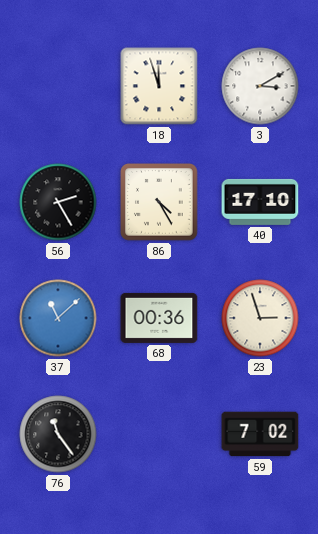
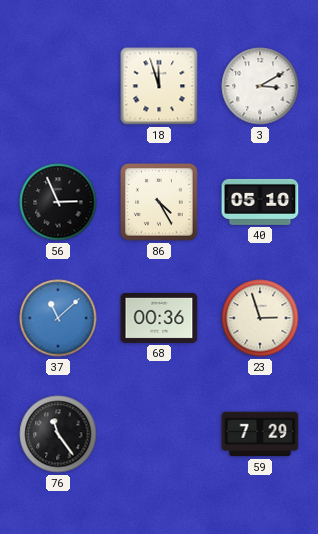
56: 2:25 -> 2:56
40: 17:10 -> 05:10
59: 7:02 -> 7:29
